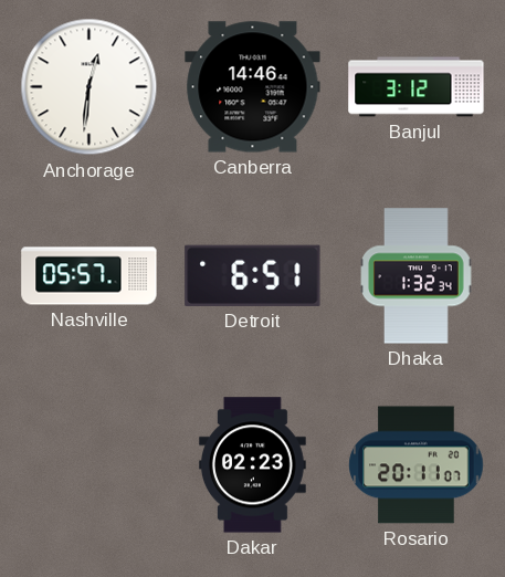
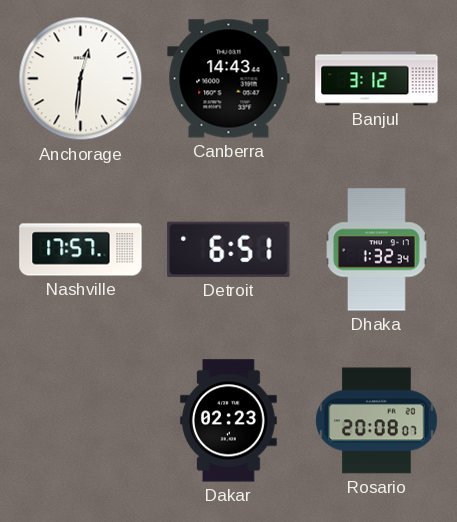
Canberra: 14:46 -> 14:43
Nashville: 05:57 -> 17:57
Rosario: 20:11 -> 20:08
